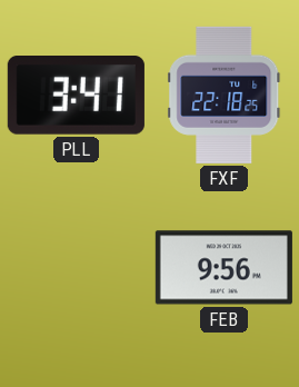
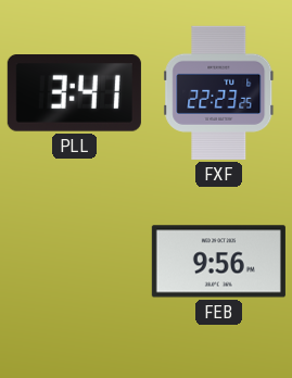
FXF: 22:18 -> 22:23
